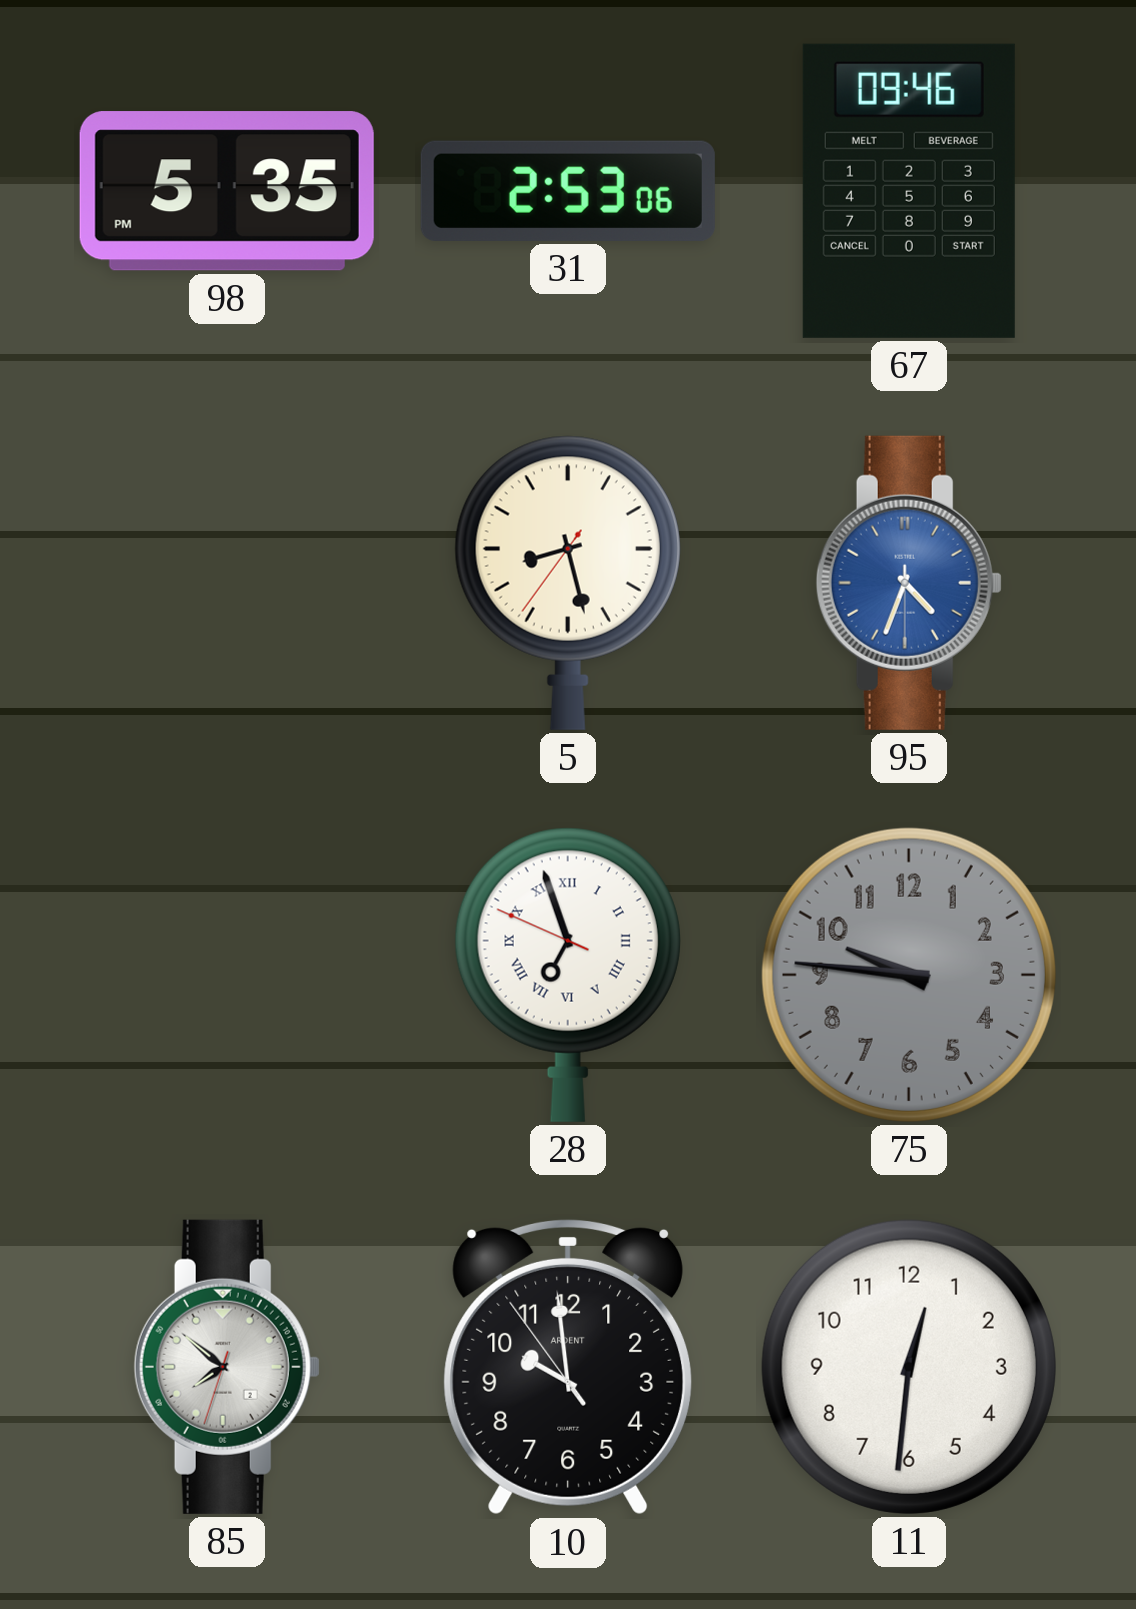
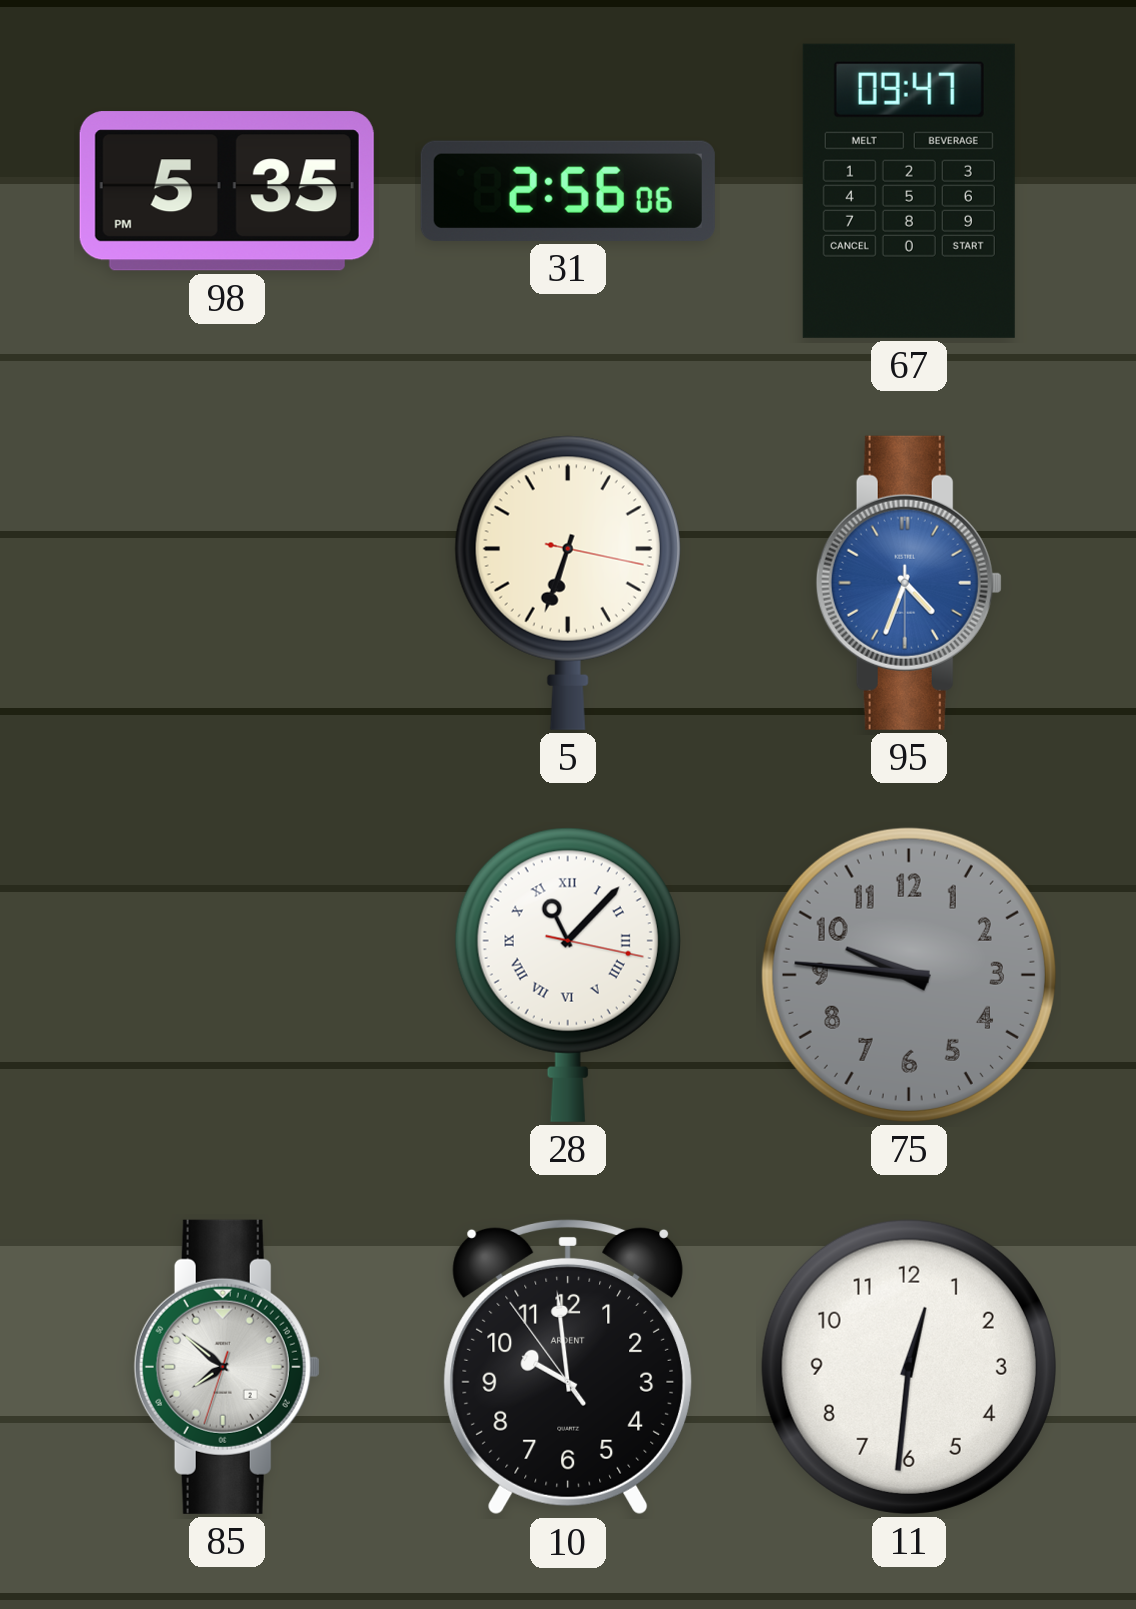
31: 2:53 -> 2:56
67: 09:46 -> 09:47
5: 8:27 -> 6:33
28: 6:56 -> 11:07
